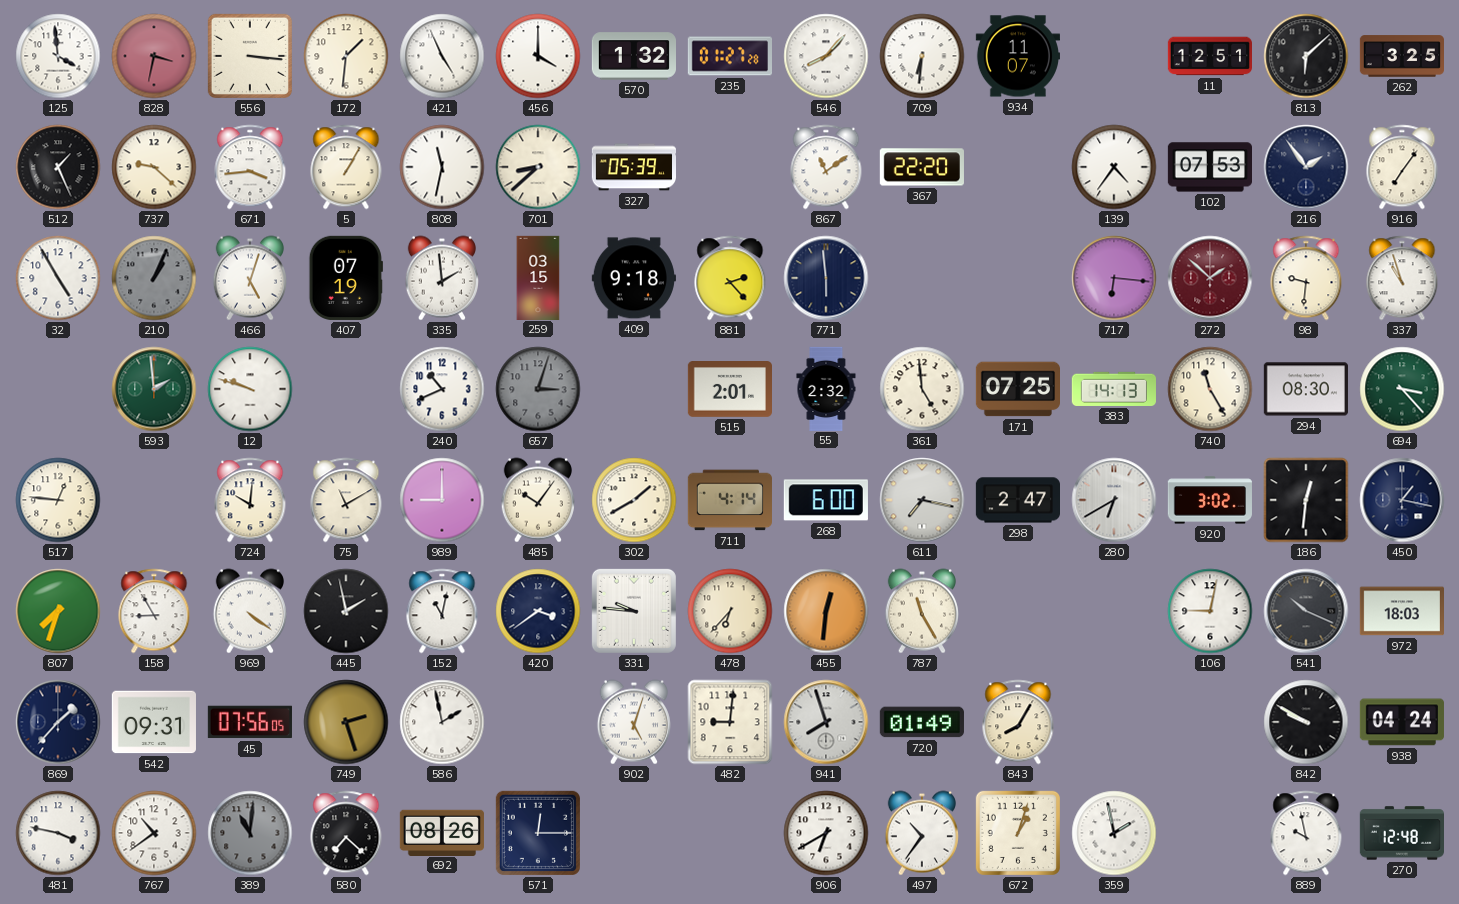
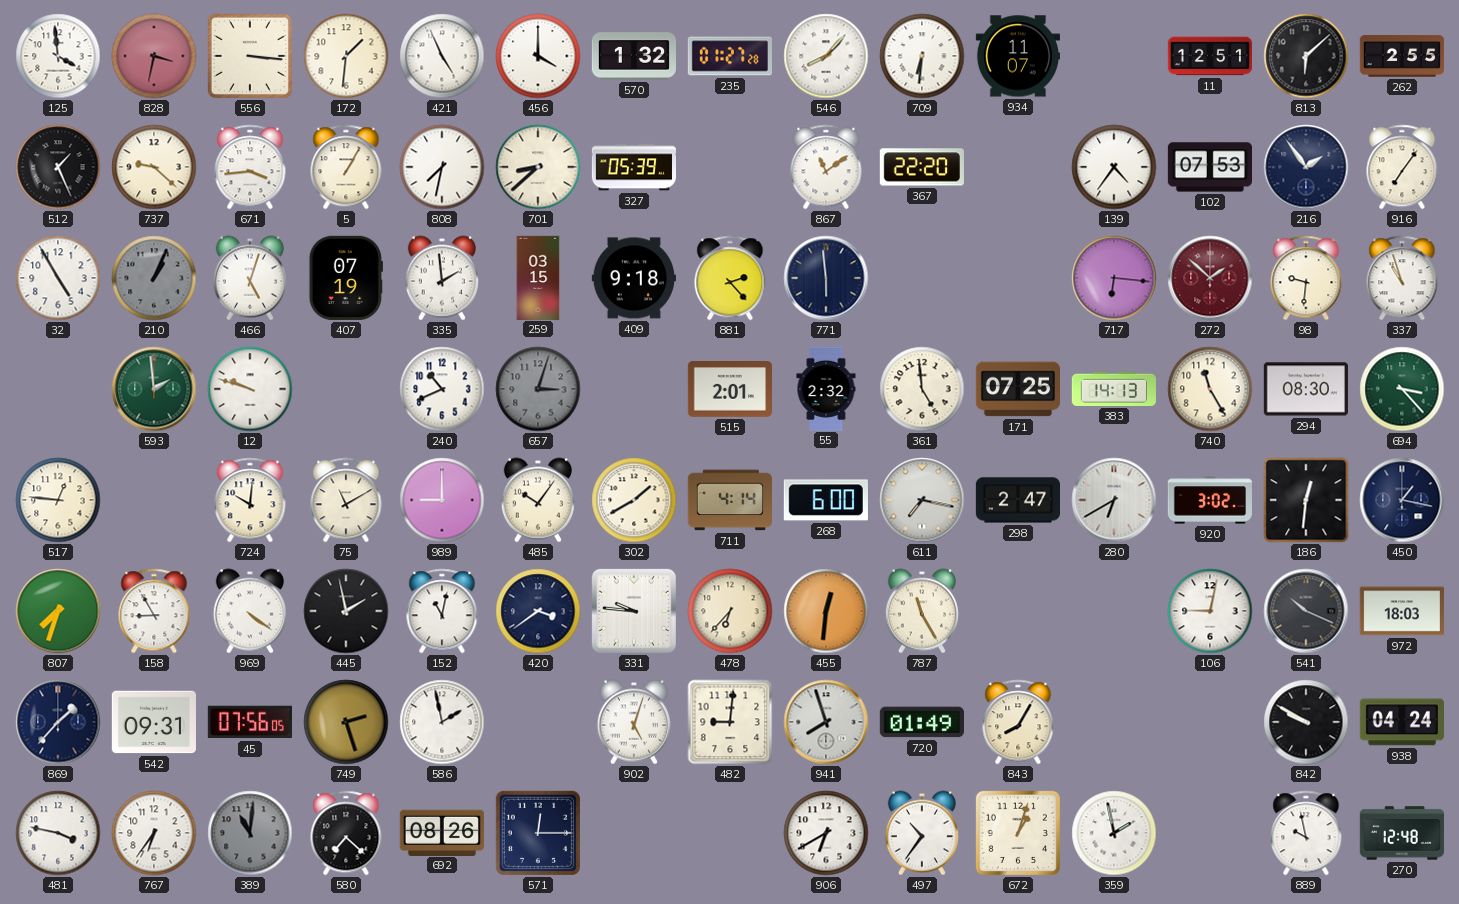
262: 3:25 -> 2:55
808: 11:32 -> 7:32
767: 10:39 -> 6:36
